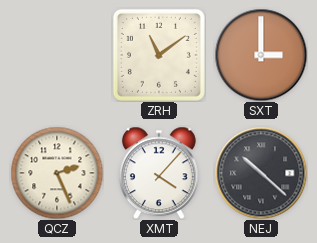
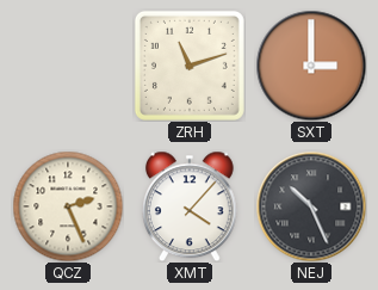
ZRH: 11:09 -> 11:12
NEJ: 10:22 -> 10:26
